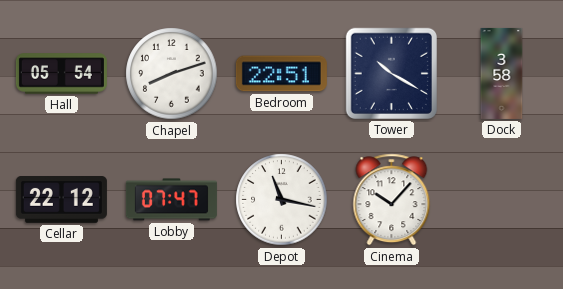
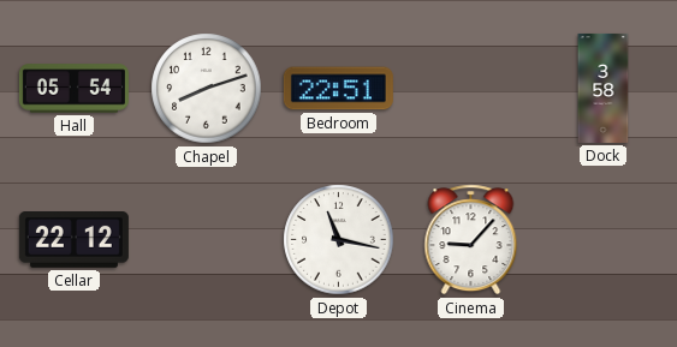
Tower: 10:20 -> none
Lobby: 07:47 -> none
Cinema: 10:07 -> 9:07
